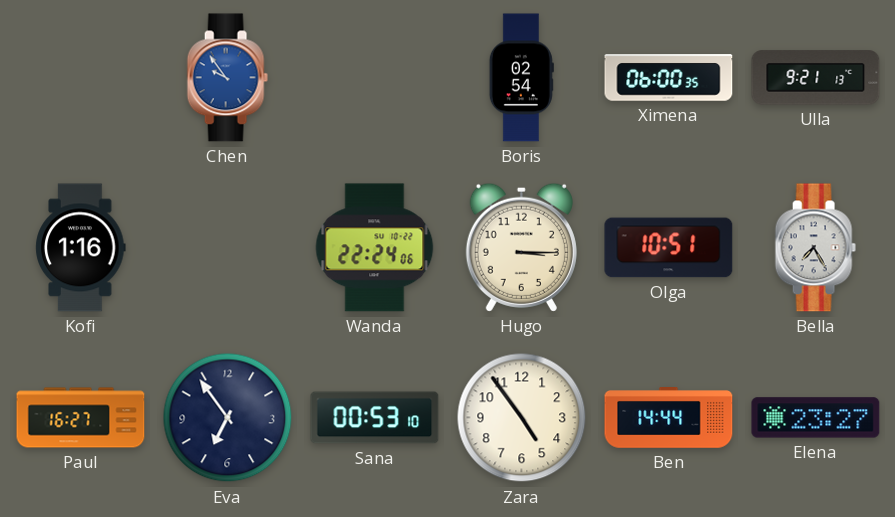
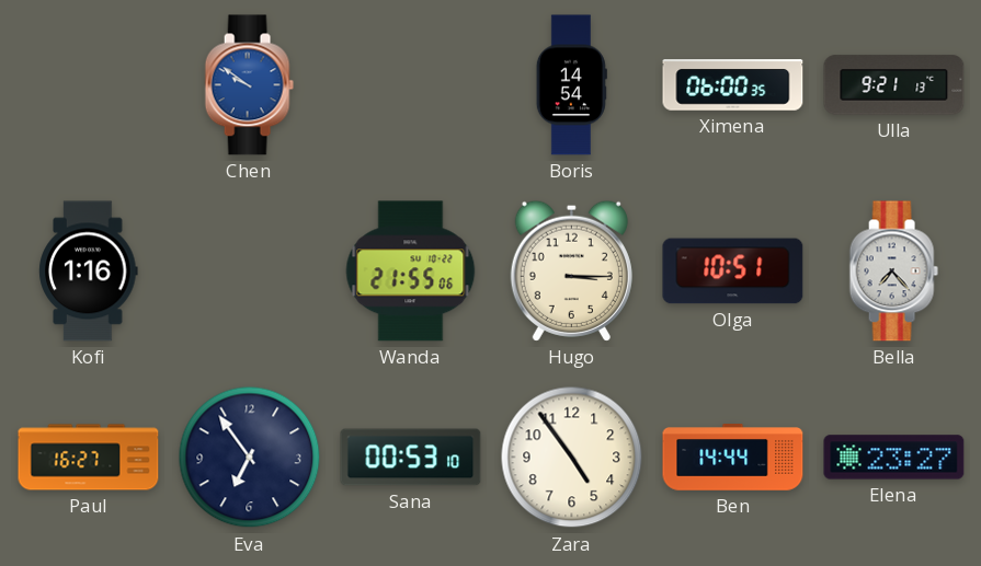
Chen: 9:54 -> 9:51
Boris: 02:54 -> 14:54
Wanda: 22:24 -> 21:55
Bella: 7:25 -> 7:23
